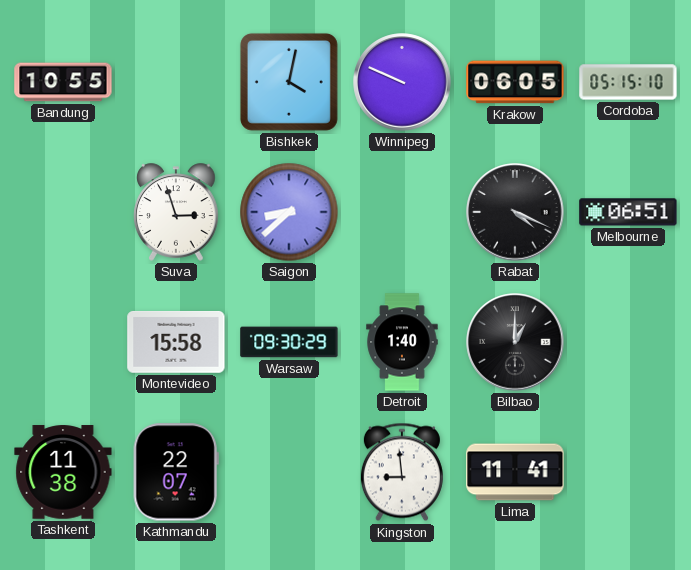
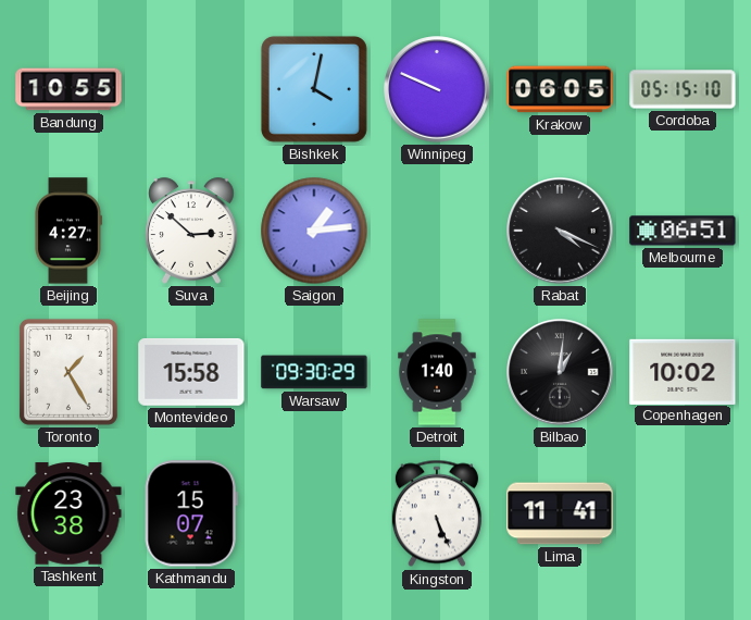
Beijing: none -> 4:27
Suva: 2:57 -> 2:52
Saigon: 8:38 -> 1:14
Toronto: none -> 1:25
Bilbao: 1:00 -> 1:01
Copenhagen: none -> 10:02
Tashkent: 11:38 -> 23:38
Kathmandu: 22:07 -> 15:07
Kingston: 8:59 -> 5:26
